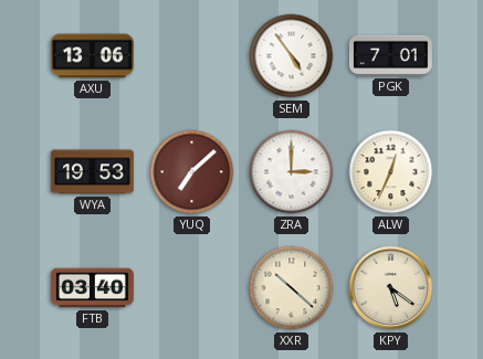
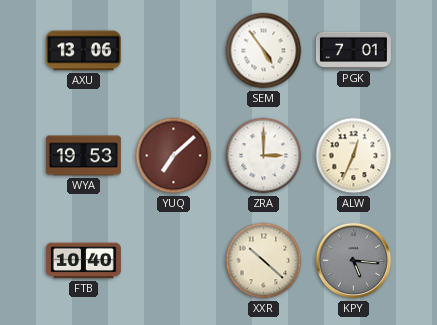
FTB: 03:40 -> 10:40
KPY: 5:21 -> 5:16
KPY dial: cream -> grey
